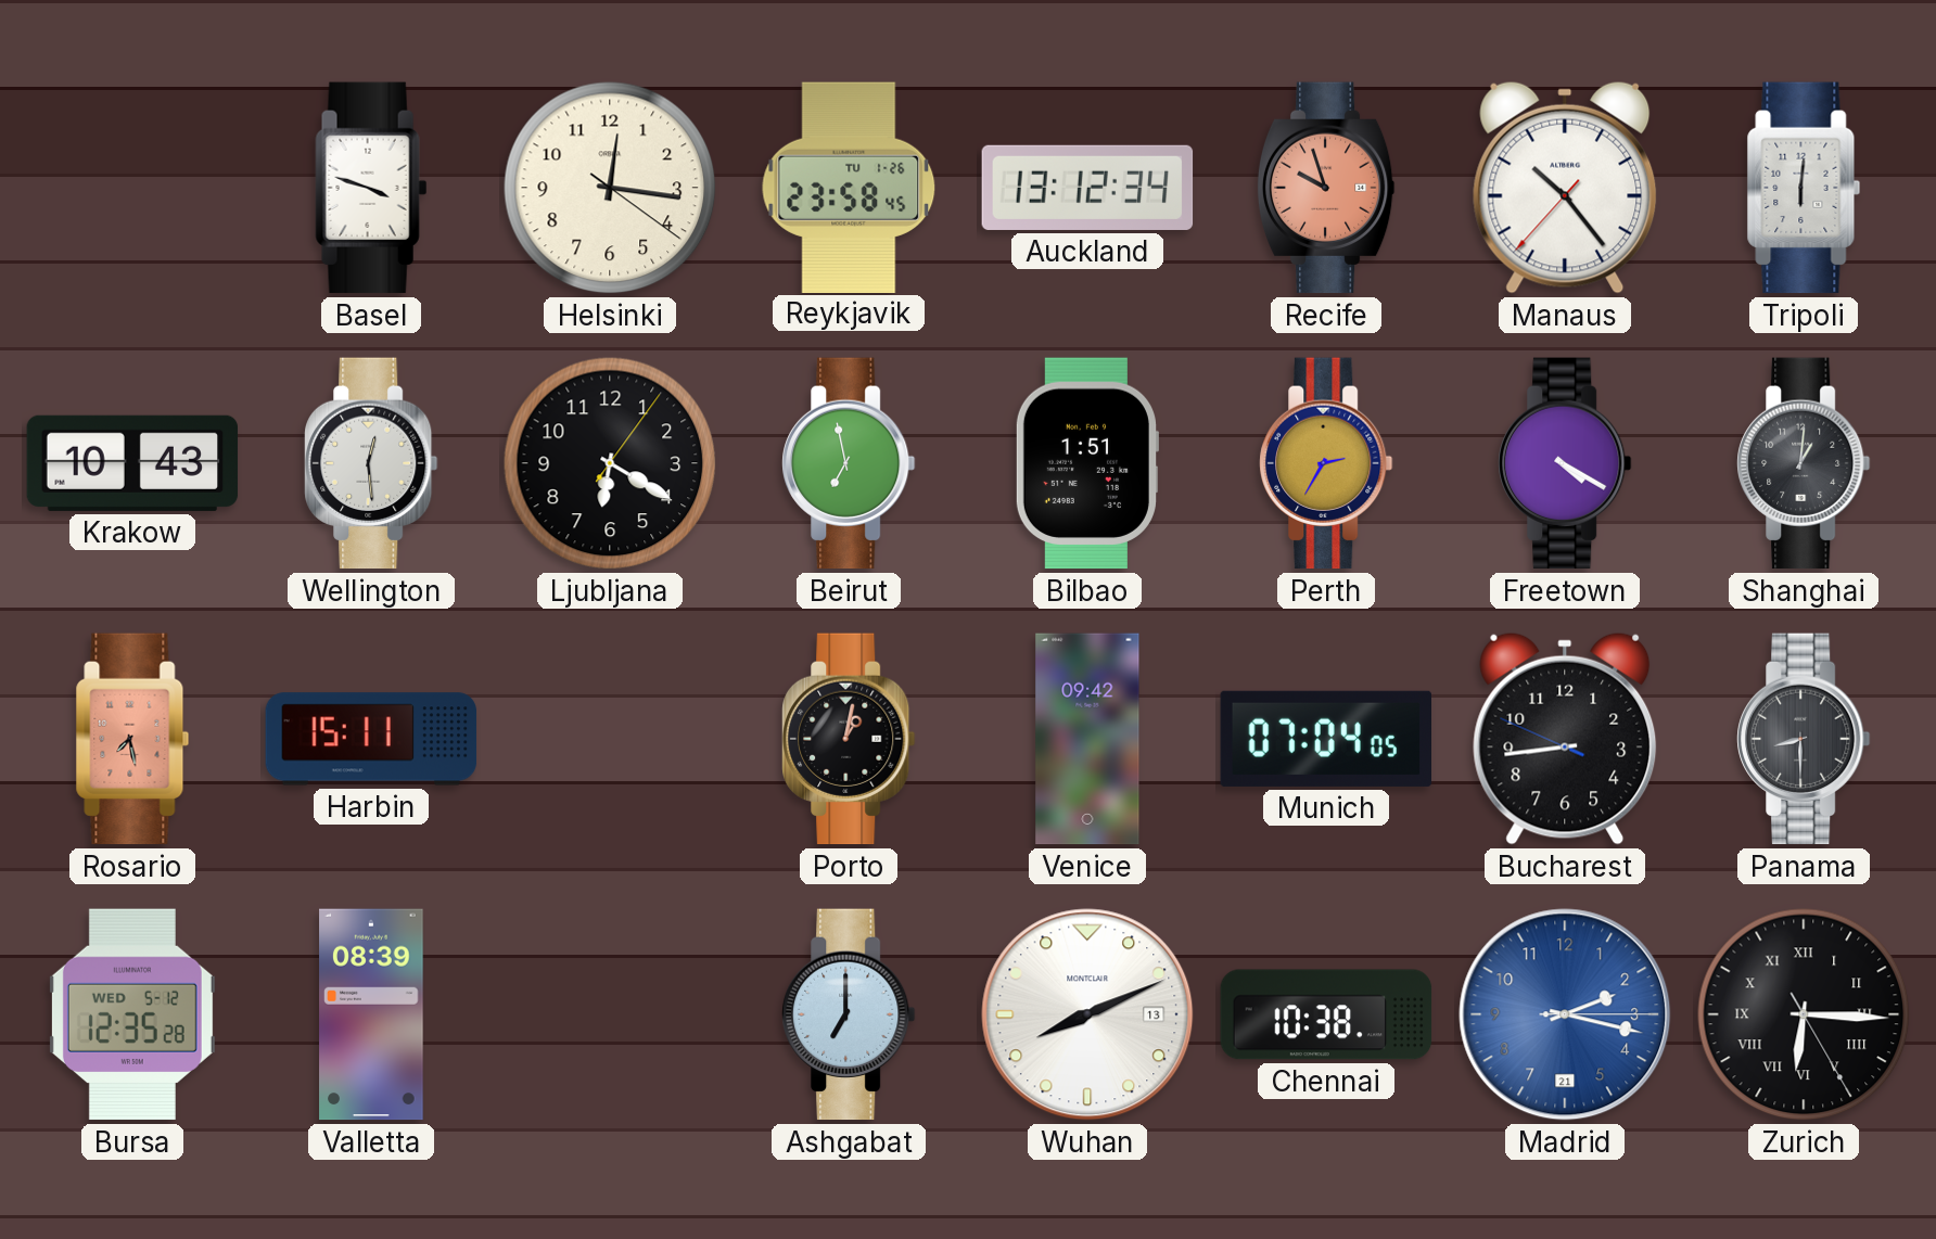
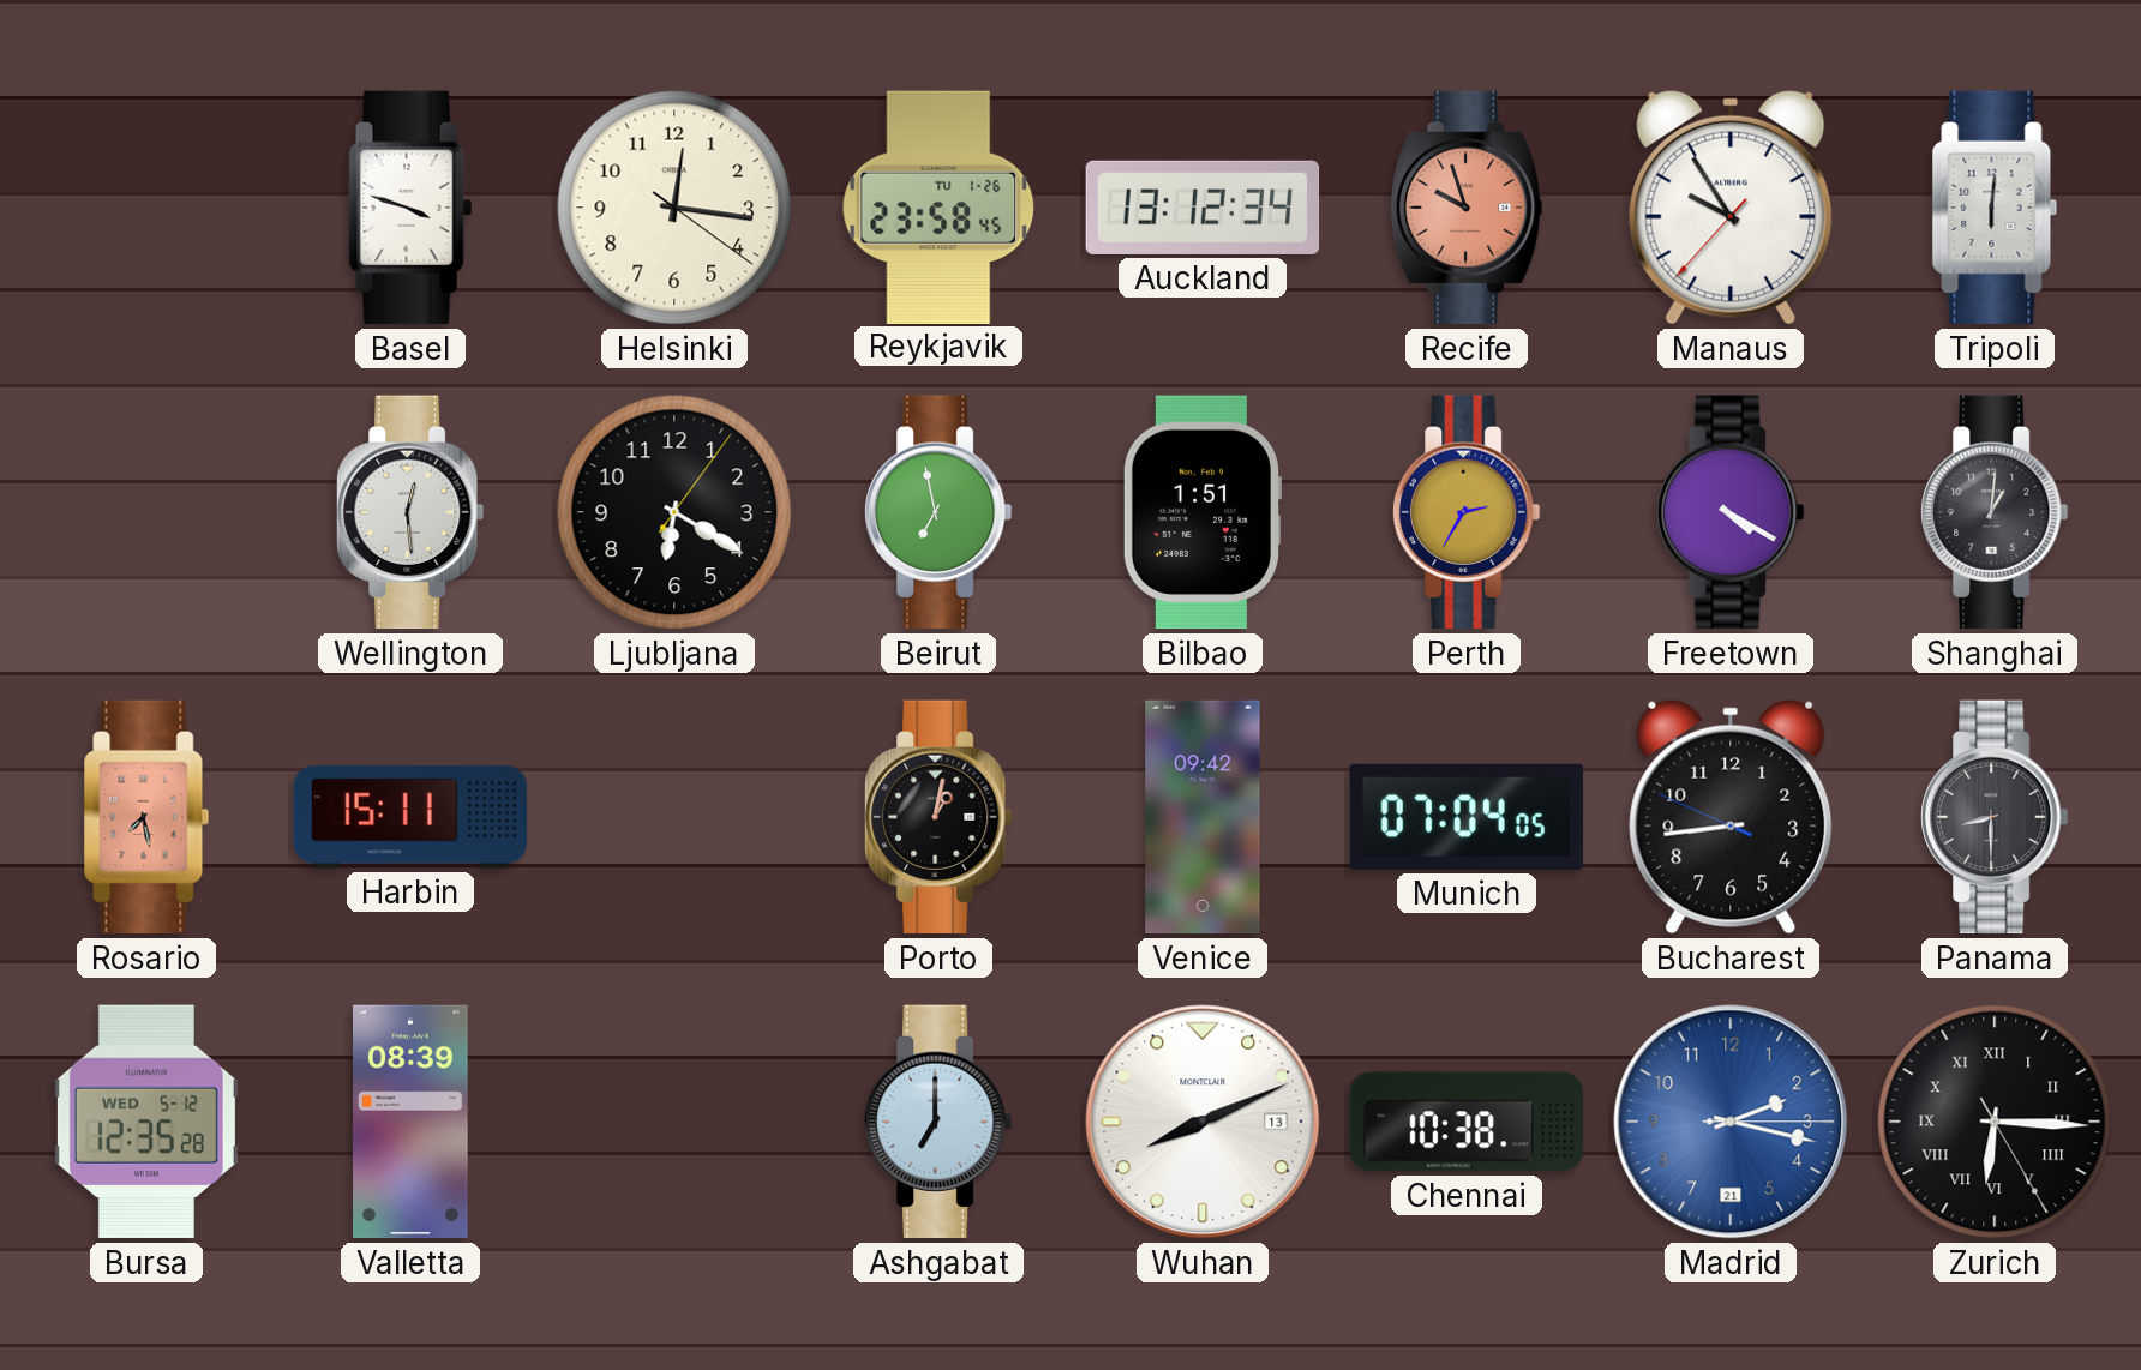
Manaus: 10:23 -> 9:54
Krakow: 10:43 -> none
